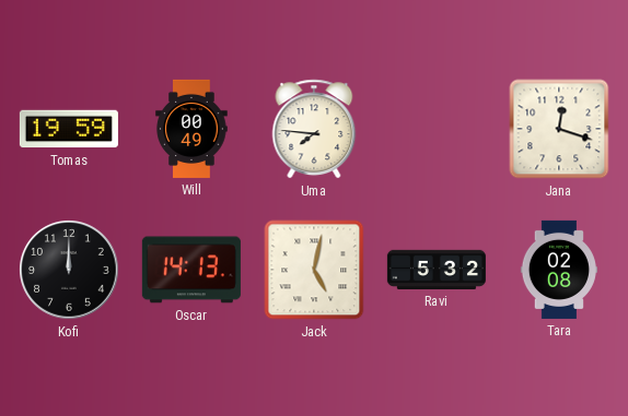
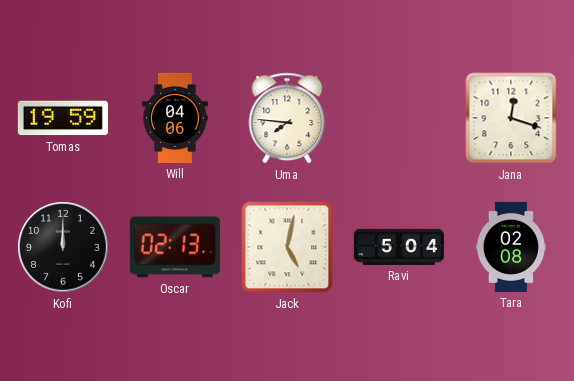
Will: 00:49 -> 04:06
Oscar: 14:13 -> 02:13
Ravi: 5:32 -> 5:04
